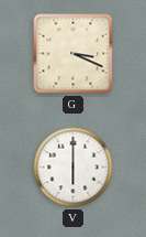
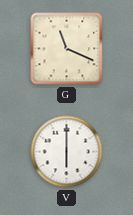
G: 3:19 -> 11:19
